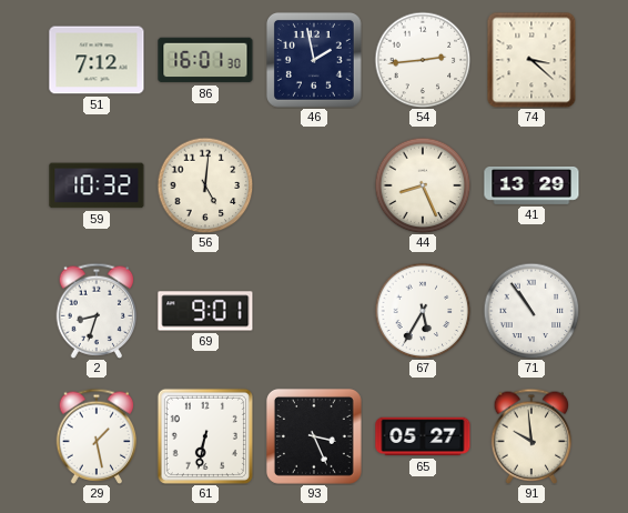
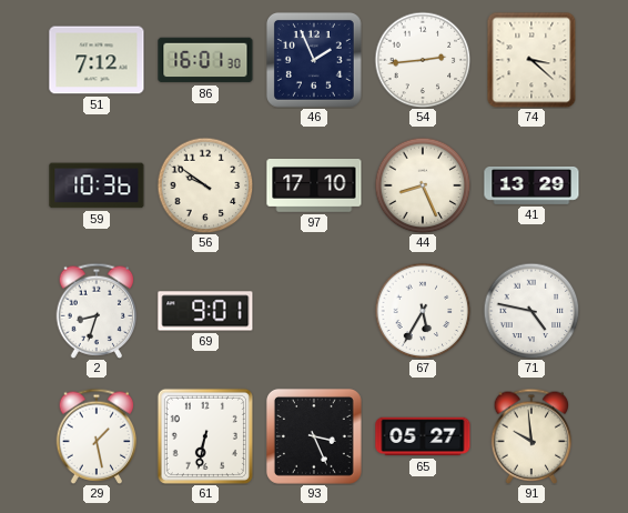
46: 1:58 -> 1:56
59: 10:32 -> 10:36
56: 5:01 -> 9:51
97: none -> 17:10
71: 10:54 -> 4:47
